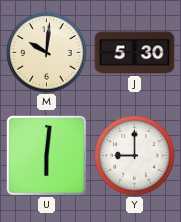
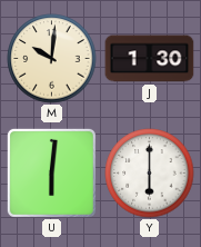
J: 5:30 -> 1:30
Y: 9:00 -> 6:00
